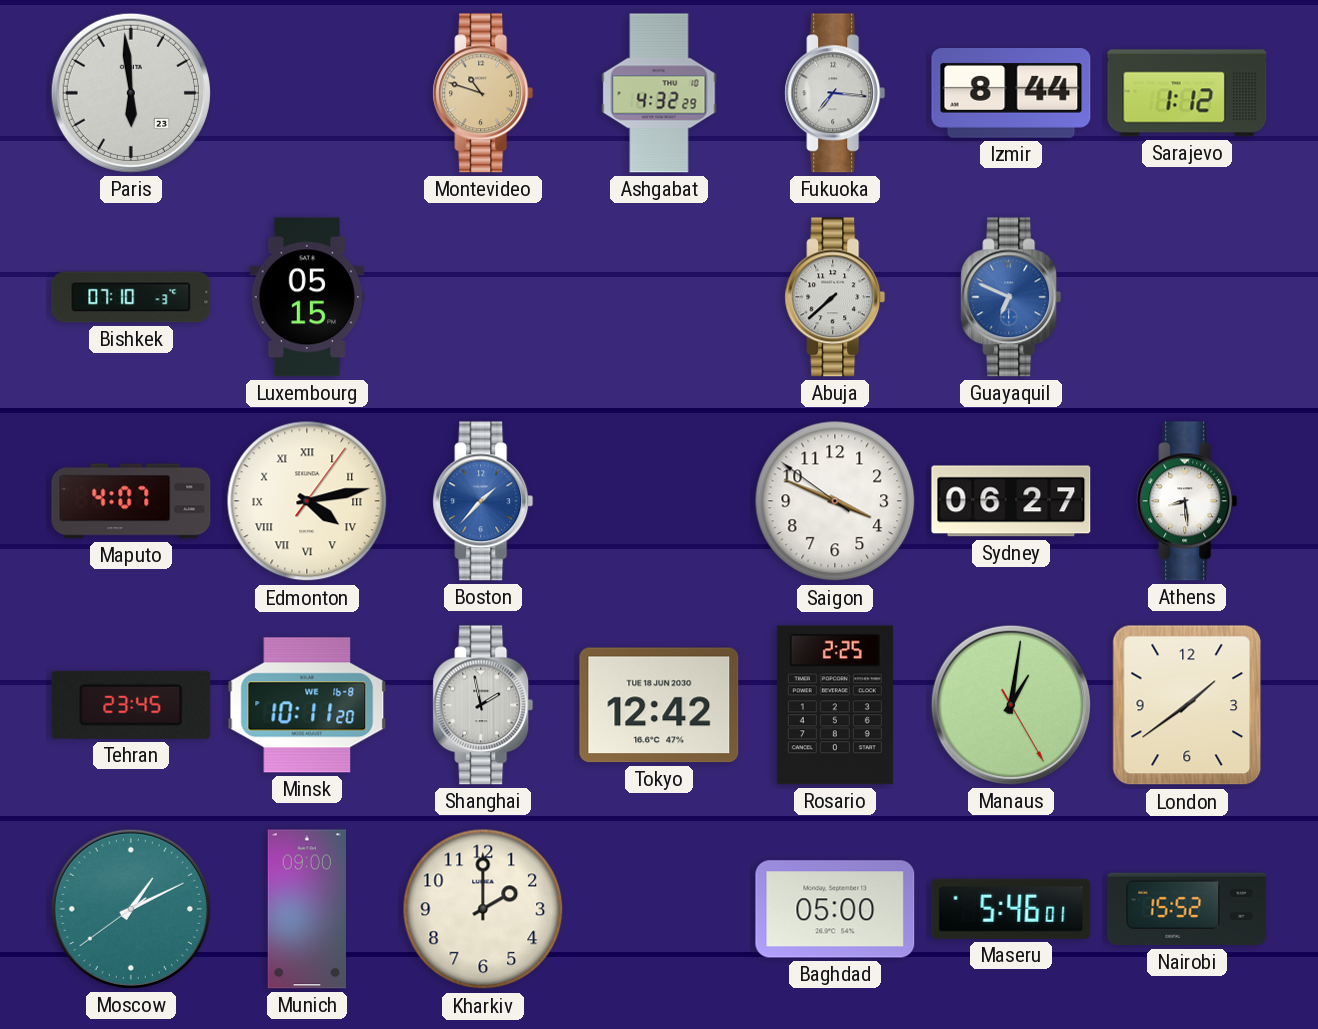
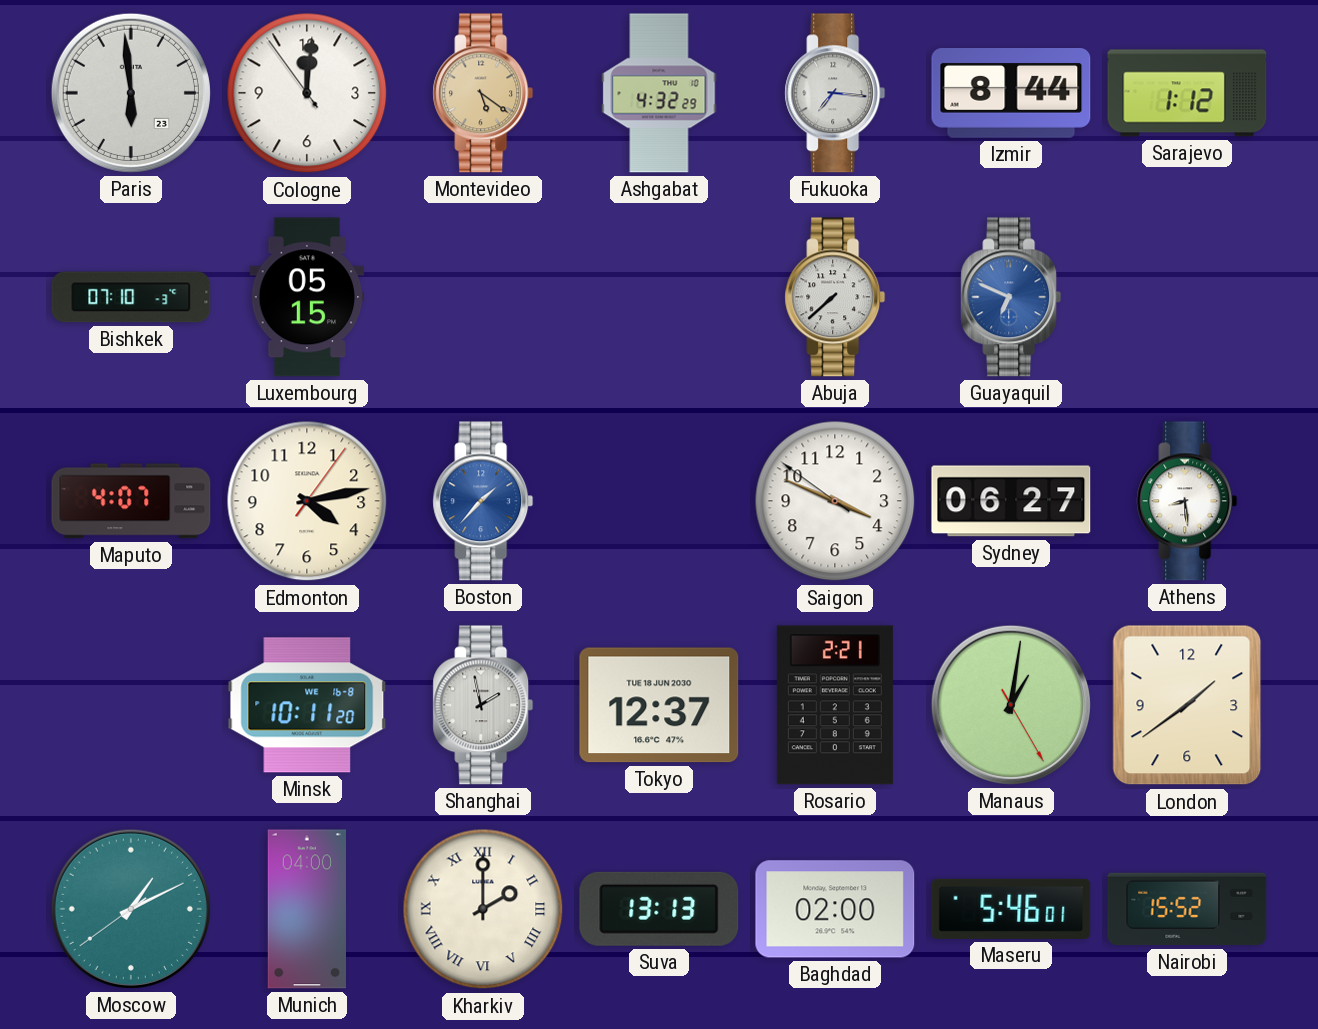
Cologne: none -> 12:00
Montevideo: 10:48 -> 5:21
Edmonton numerals: Roman -> Arabic
Tehran: 23:45 -> none
Tokyo: 12:42 -> 12:37
Rosario: 2:25 -> 2:21
Munich: 09:00 -> 04:00
Kharkiv numerals: Arabic -> Roman
Suva: none -> 13:13
Baghdad: 05:00 -> 02:00
